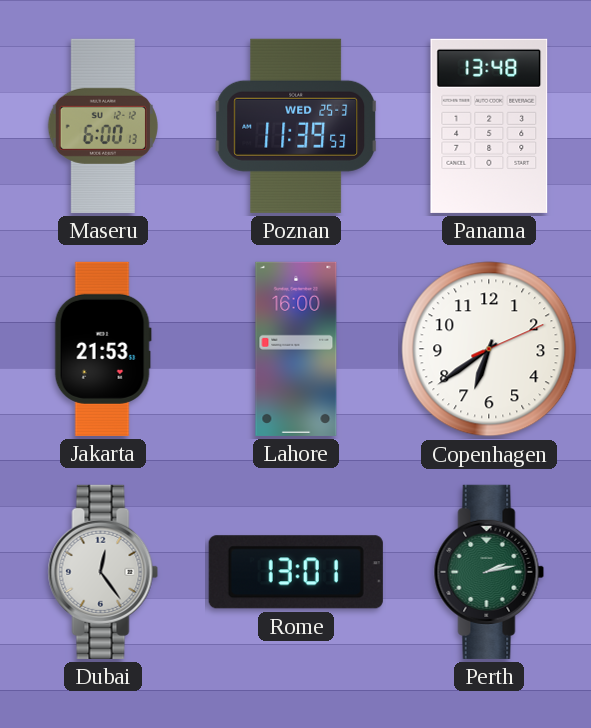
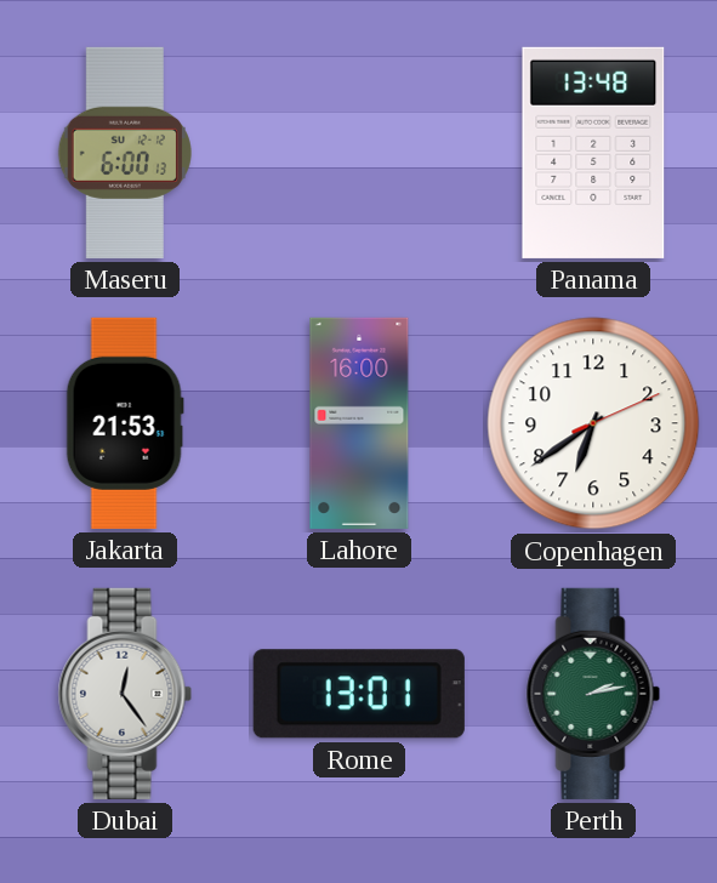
Poznan: 11:39 -> none
